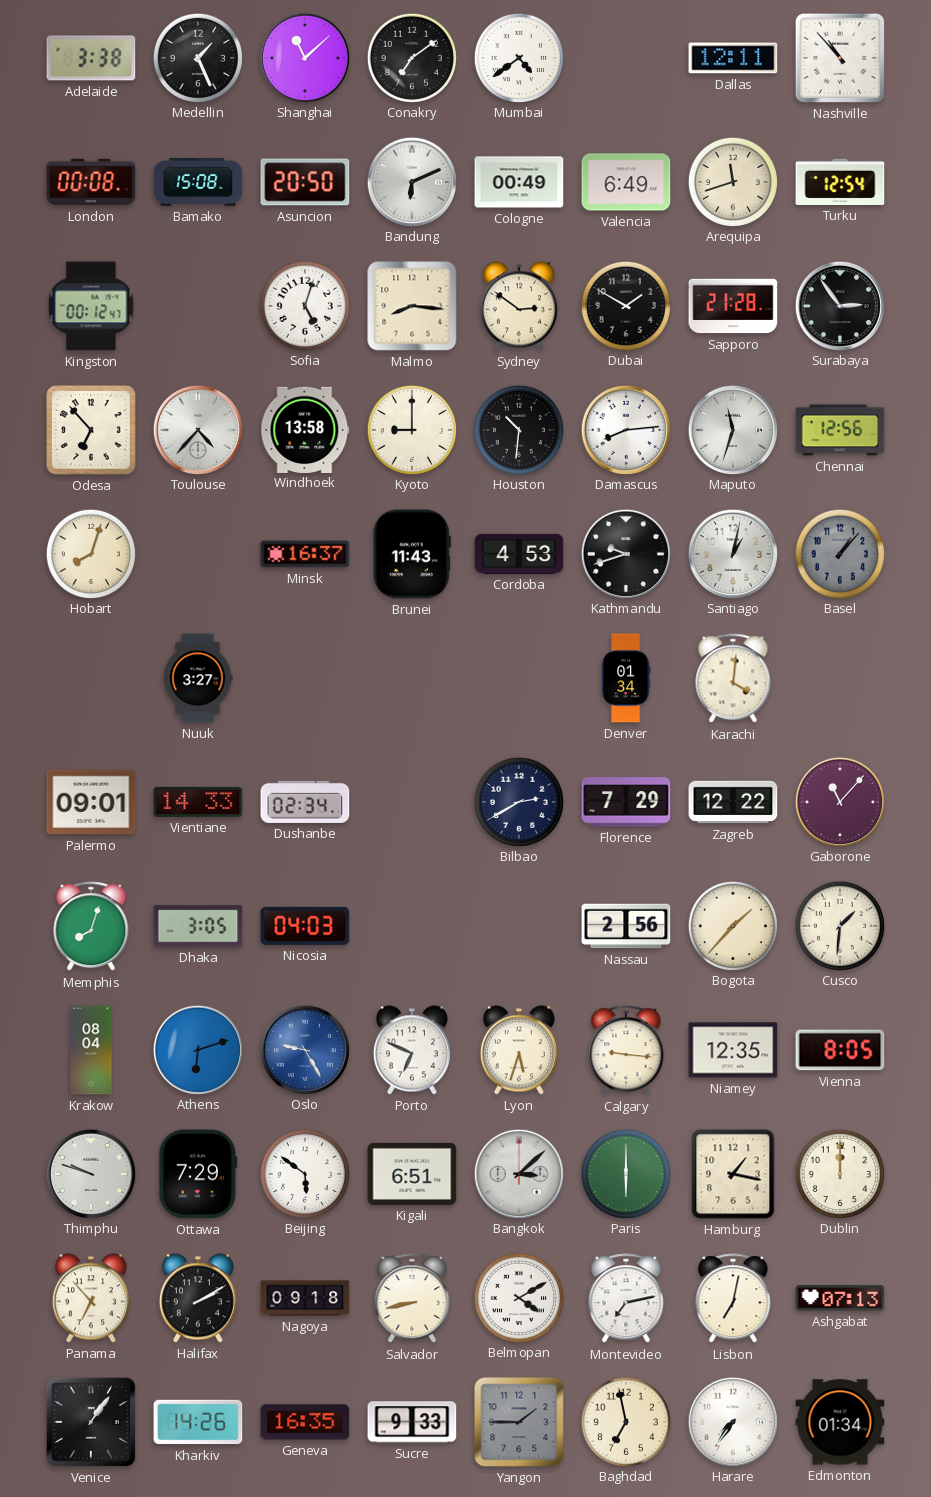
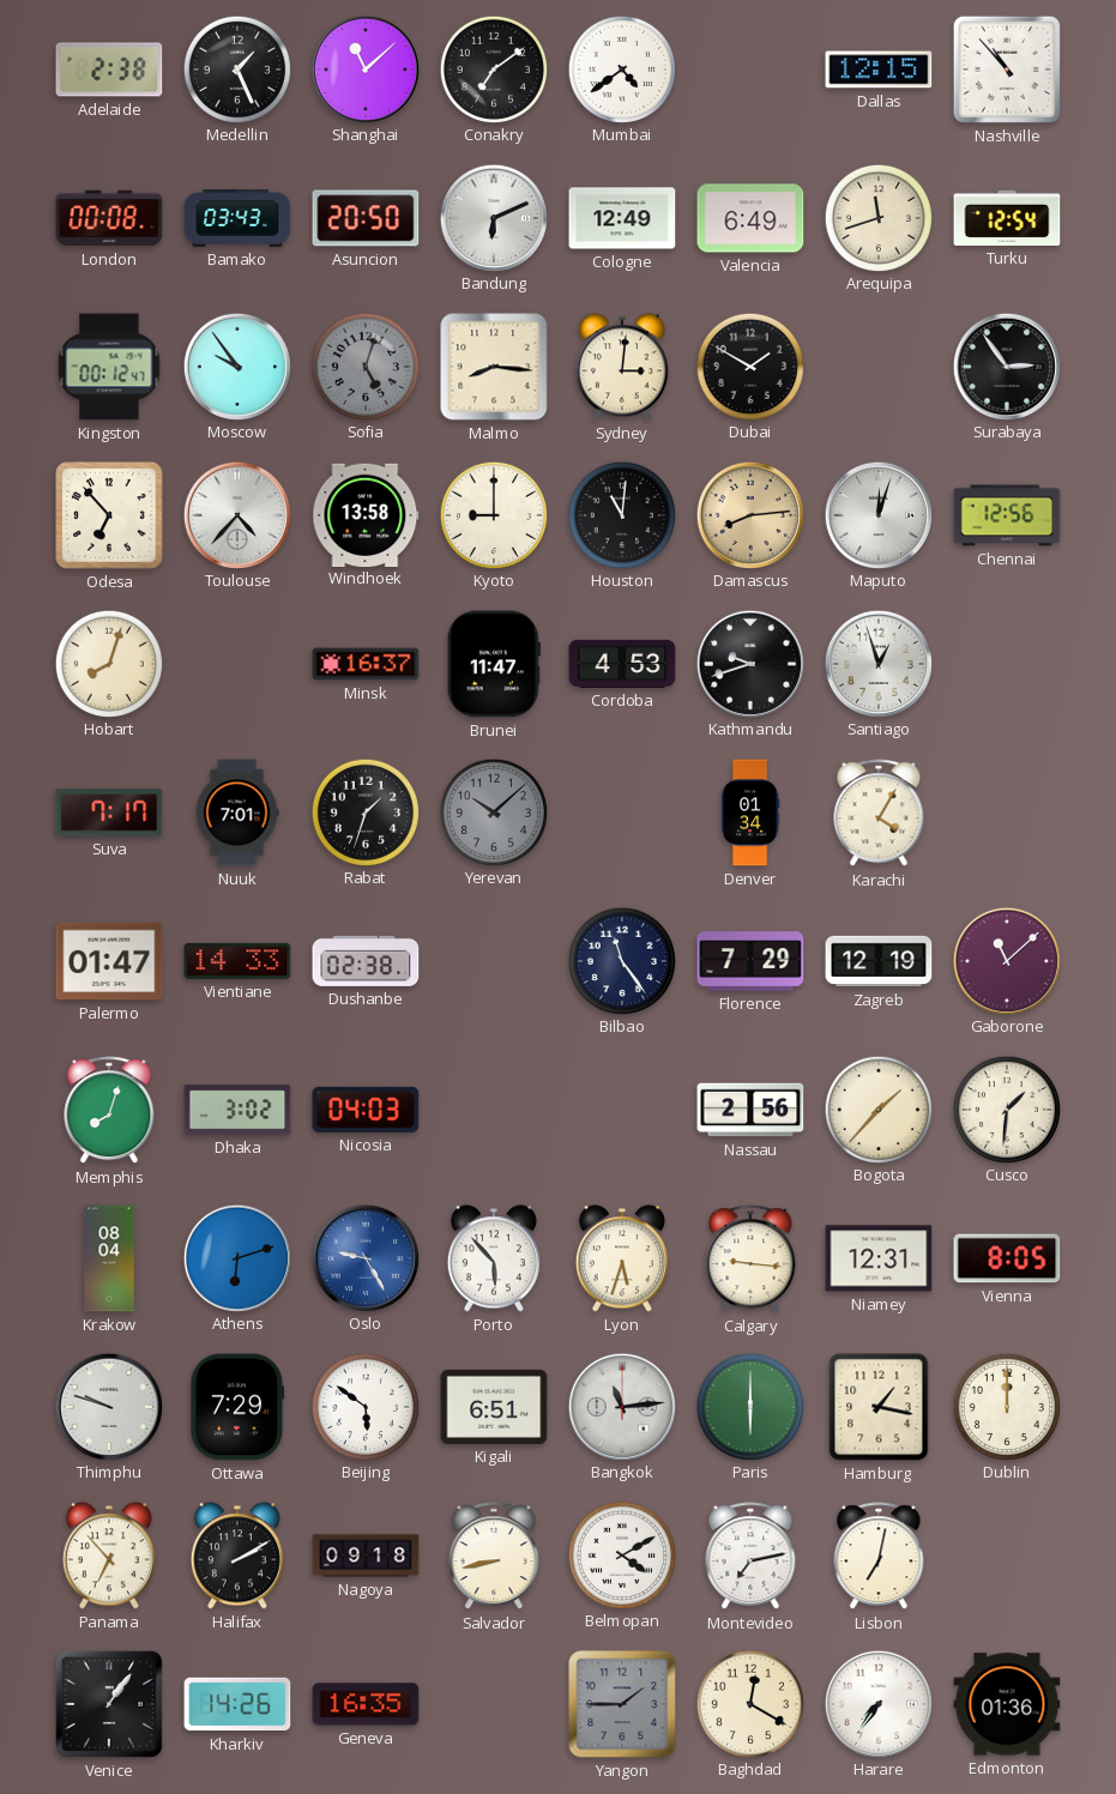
Adelaide: 3:38 -> 2:38
Dallas: 12:11 -> 12:15
Bamako: 15:08 -> 03:43
Cologne: 00:49 -> 12:49
Moscow: none -> 9:54
Sofia dial: white -> grey
Sydney: 2:51 -> 3:01
Sapporo: 21:28 -> none
Houston: 10:31 -> 11:01
Damascus dial: white -> champagne
Maputo: 11:33 -> 12:03
Brunei: 11:43 -> 11:47
Santiago: 1:02 -> 12:57
Basel: 1:07 -> none
Suva: none -> 7:17
Nuuk: 3:27 -> 7:01
Rabat: none -> 1:33
Yerevan: none -> 10:08
Karachi: 4:01 -> 4:05
Palermo: 09:01 -> 01:47
Dushanbe: 02:34 -> 02:38
Bilbao: 2:40 -> 11:24
Zagreb: 12:22 -> 12:19
Gaborone: 11:07 -> 11:08
Dhaka: 3:05 -> 3:02
Porto: 6:49 -> 5:53
Niamey: 12:35 -> 12:31
Bangkok: 3:08 -> 11:14
Ashgabat: 07:13 -> none
Sucre: 9:33 -> none
Baghdad: 6:58 -> 12:20
Edmonton: 01:34 -> 01:36
